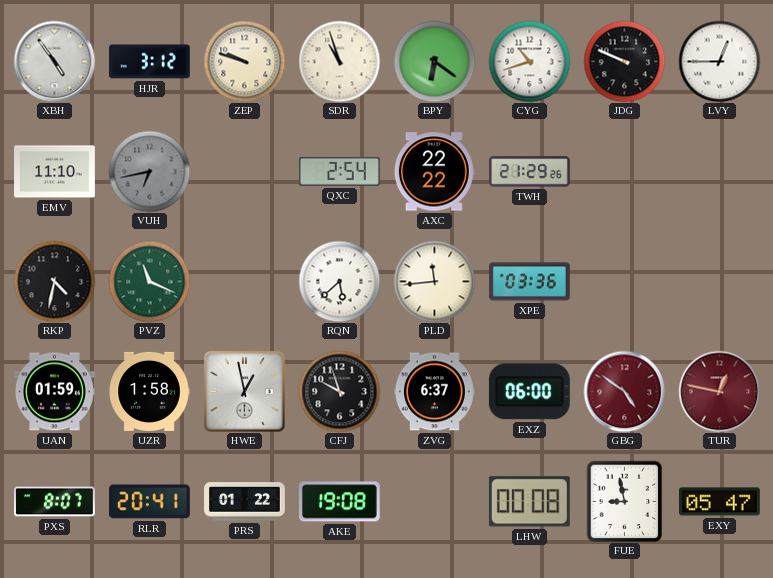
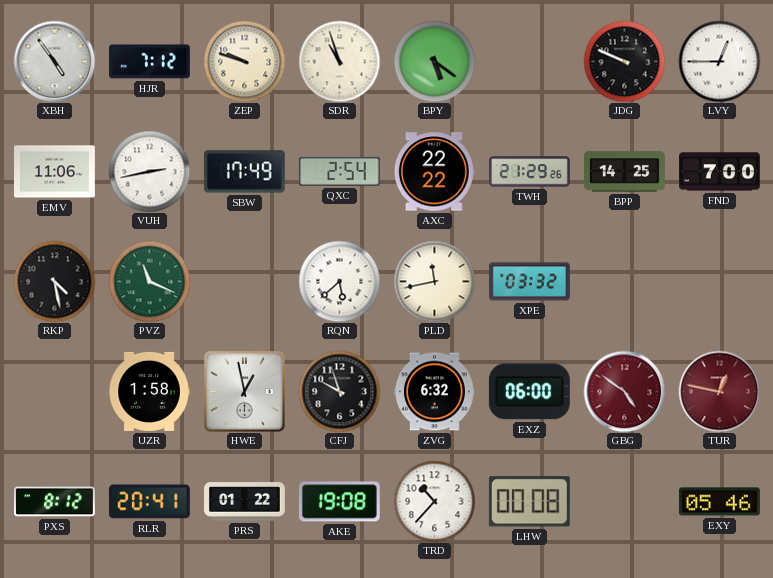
HJR: 3:12 -> 7:12
BPY: 6:21 -> 5:21
CYG: 10:42 -> none
EMV: 11:10 -> 11:06
VUH: 6:43 -> 2:43
VUH dial: grey -> white
SBW: none -> 17:49
BPP: none -> 14:25
FND: none -> 7:00
RKP: 4:32 -> 4:28
PLD: 11:44 -> 11:43
XPE: 03:36 -> 03:32
UAN: 01:59 -> none
ZVG: 6:37 -> 6:32
PXS: 8:07 -> 8:12
TRD: none -> 10:37
FUE: 8:58 -> none
EXY: 05:47 -> 05:46
